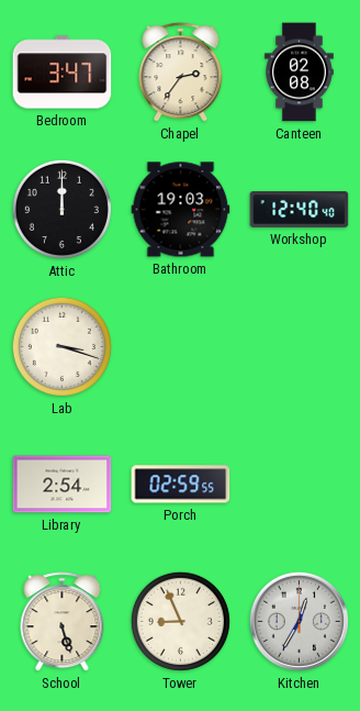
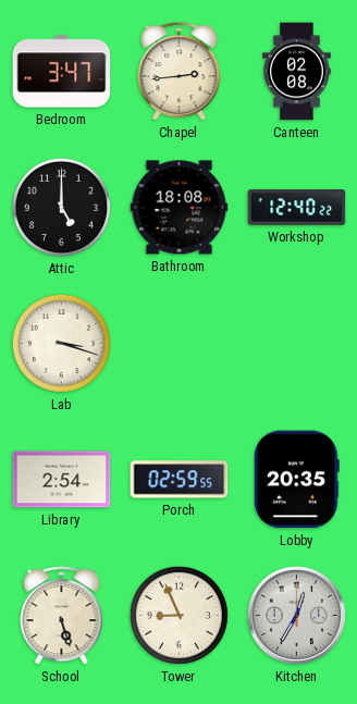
Chapel: 2:36 -> 2:44
Attic: 12:00 -> 5:00
Bathroom: 19:03 -> 18:08
Workshop: 12:40:40 -> 12:40:22
Lobby: none -> 20:35
